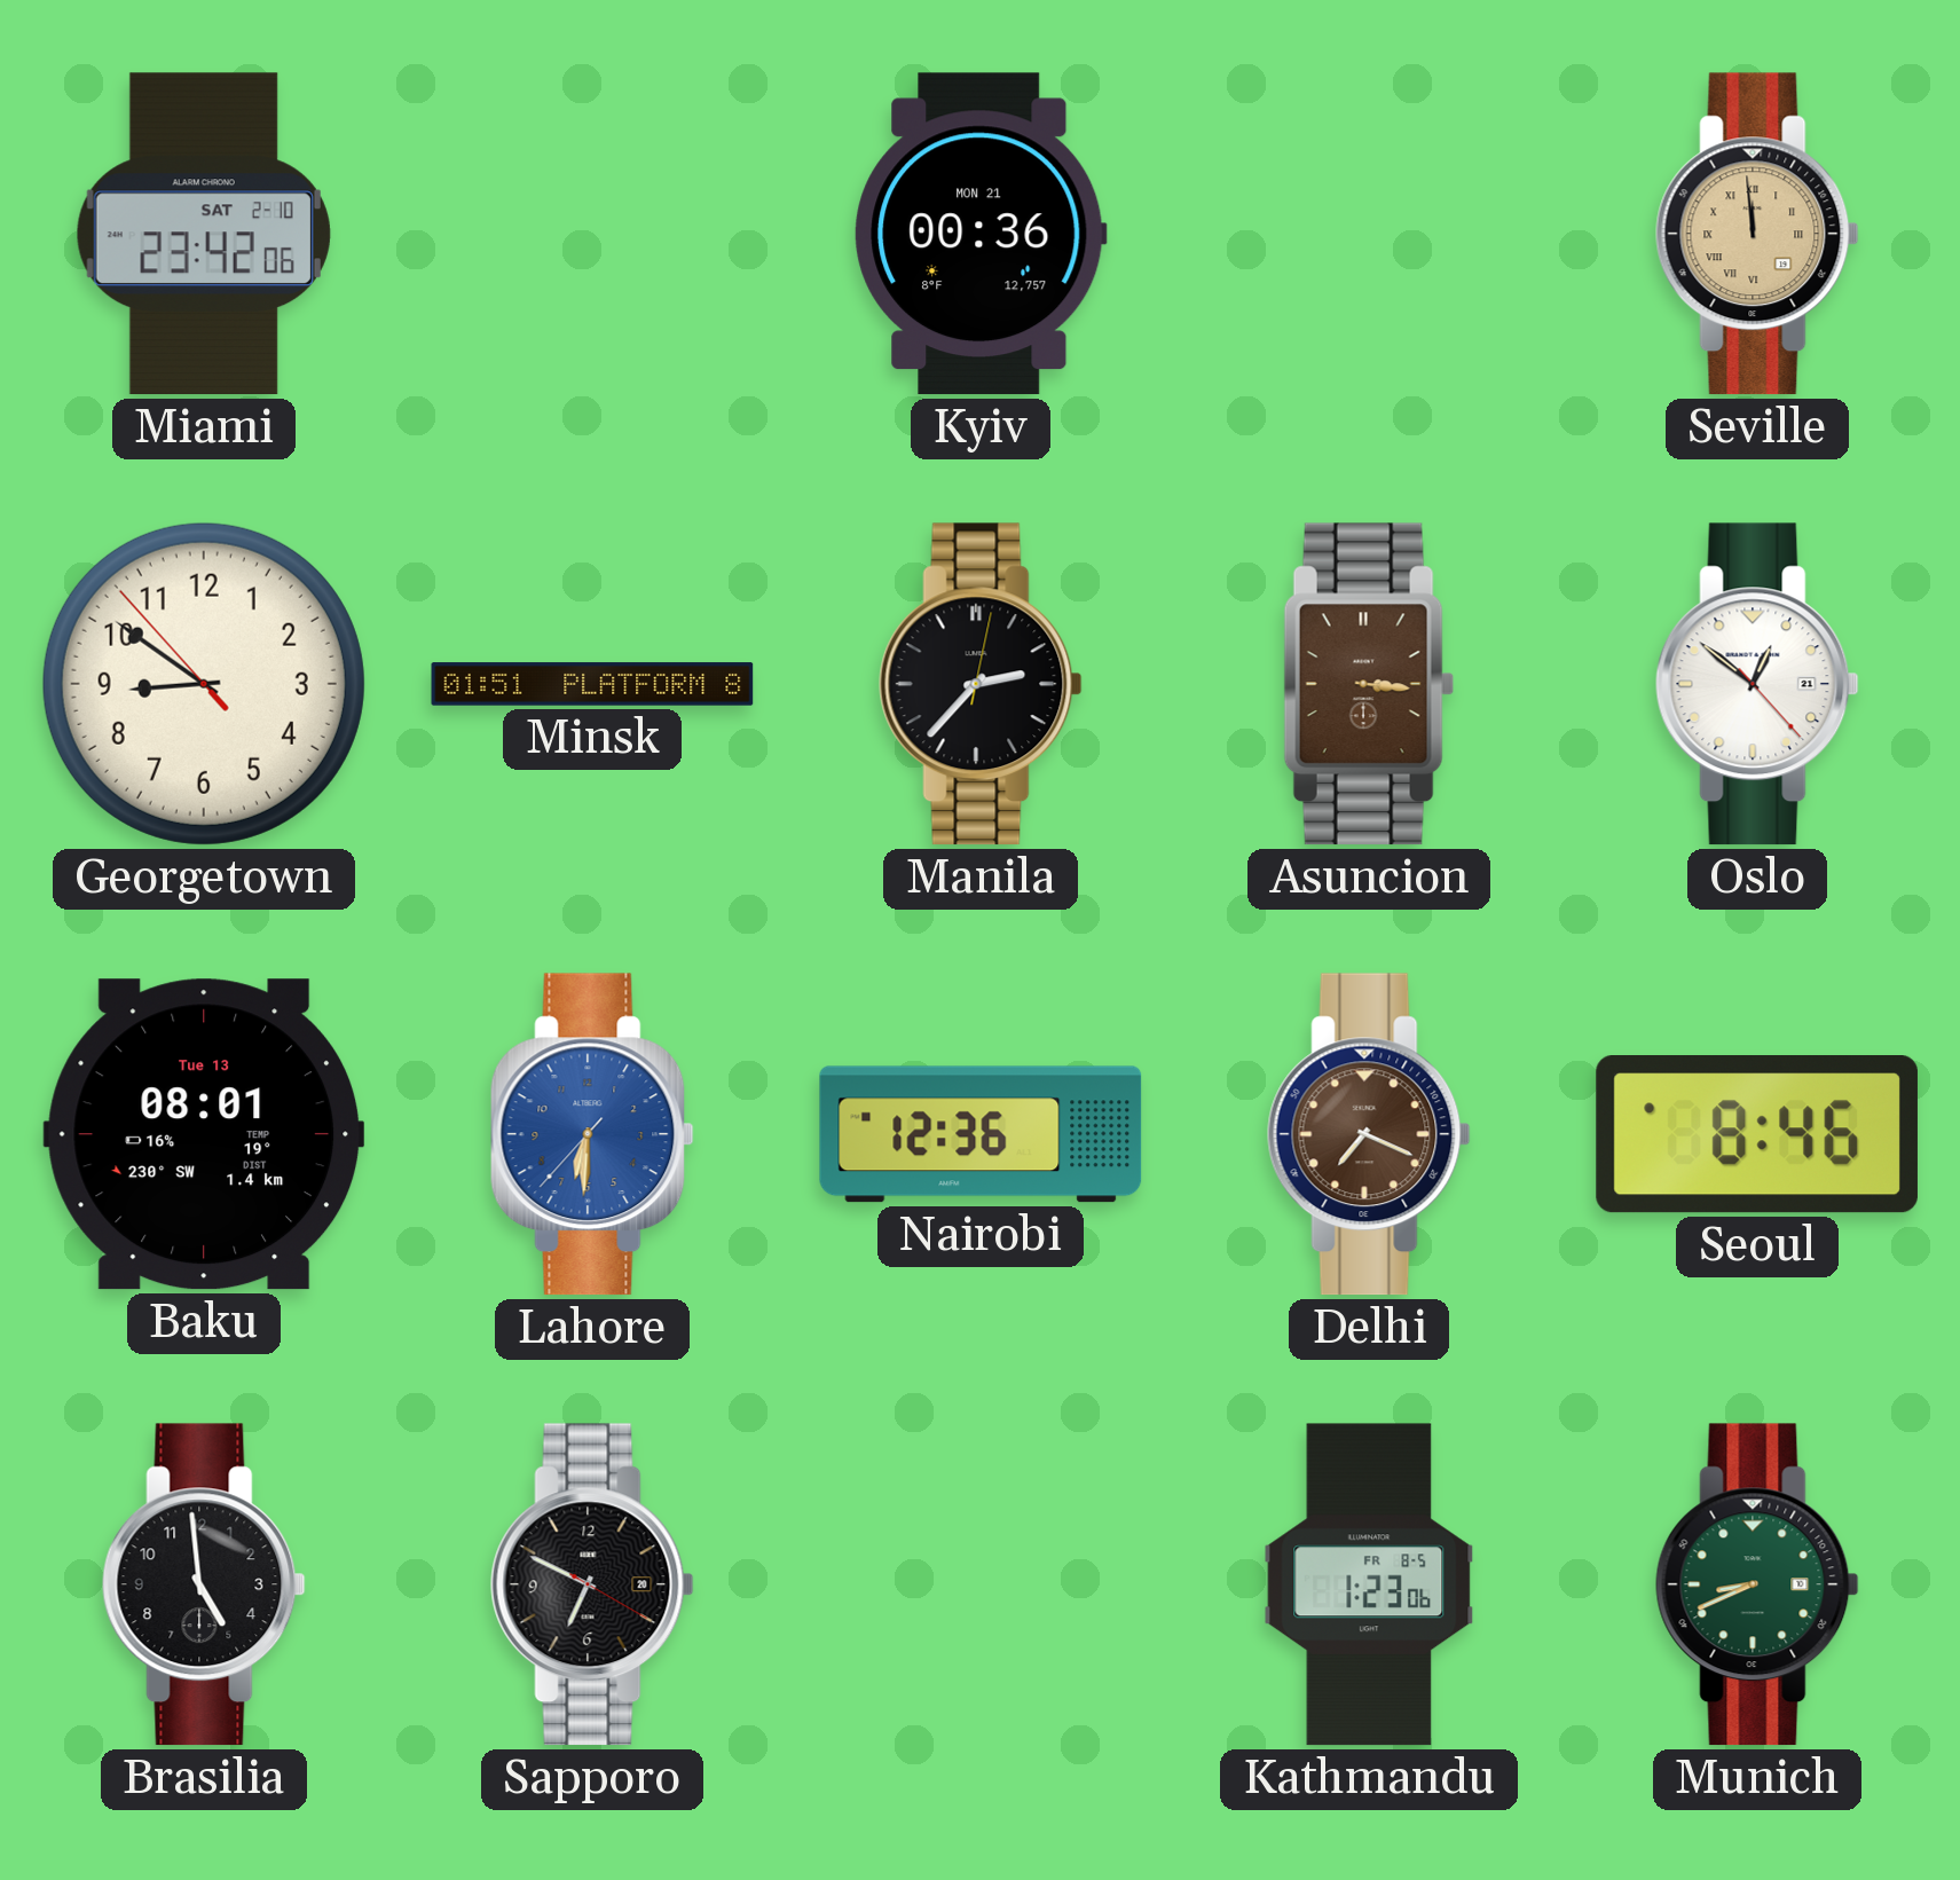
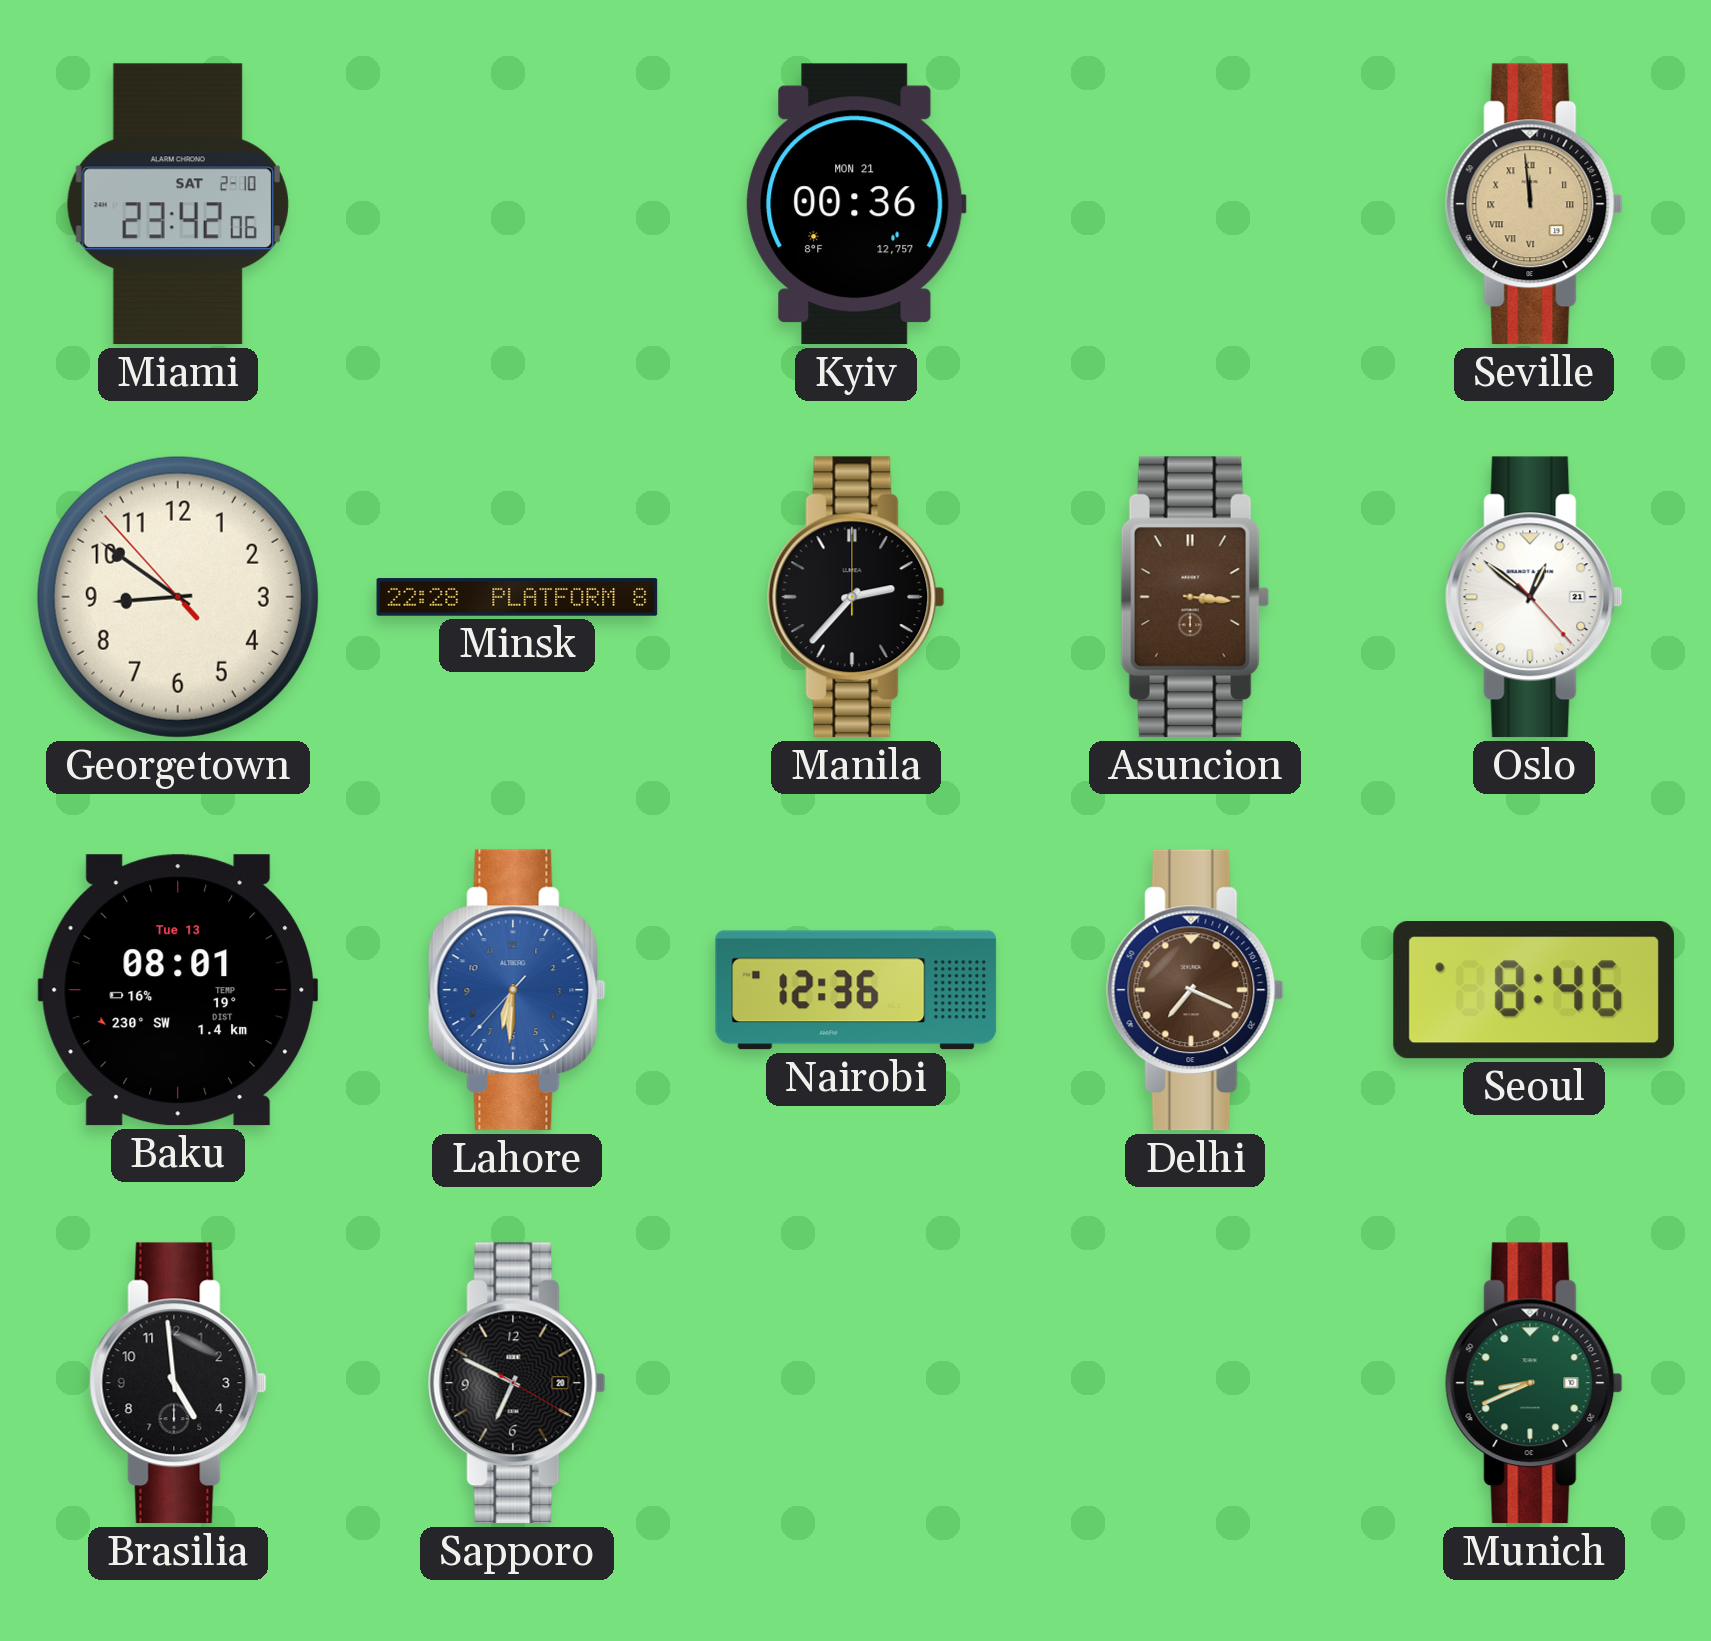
Minsk: 01:51 -> 22:28
Manila: 2:37:02 -> 2:37:00
Kathmandu: 1:23 -> none
